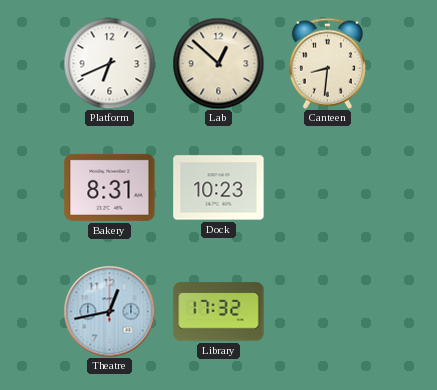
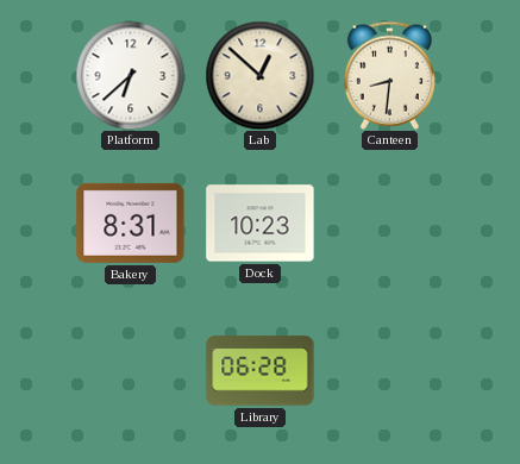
Platform: 6:41 -> 6:38
Theatre: 12:43 -> none
Library: 17:32 -> 06:28
